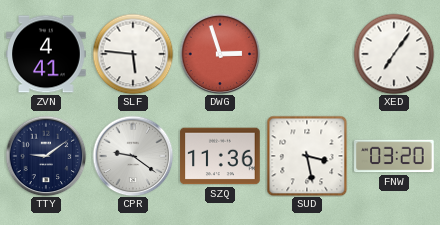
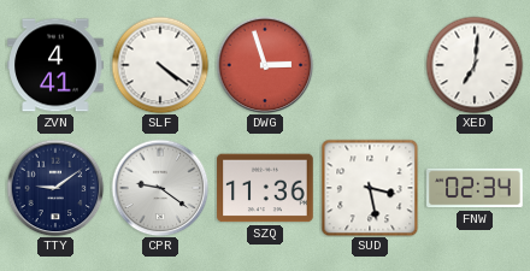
SLF: 5:46 -> 4:21
XED: 7:06 -> 7:01
FNW: 03:20 -> 02:34
